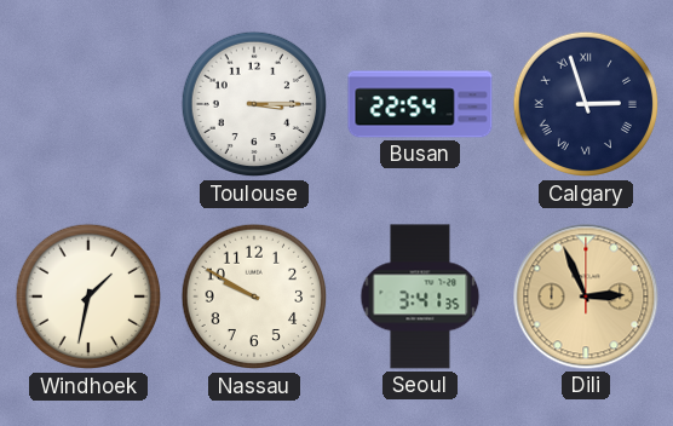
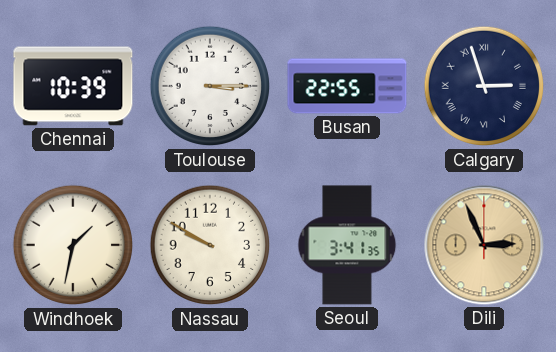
Chennai: none -> 10:39
Busan: 22:54 -> 22:55
